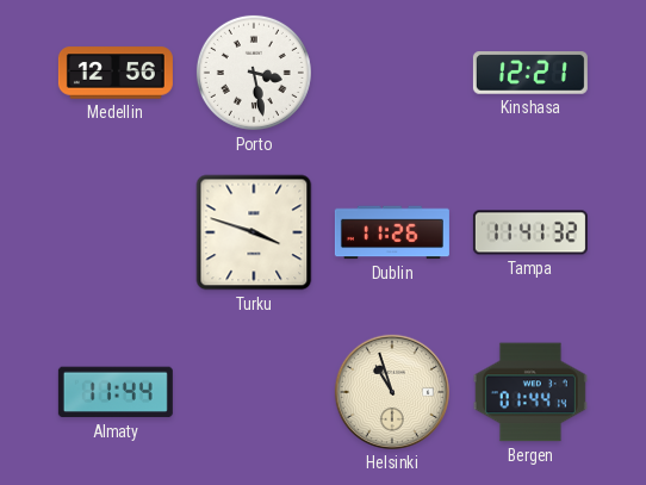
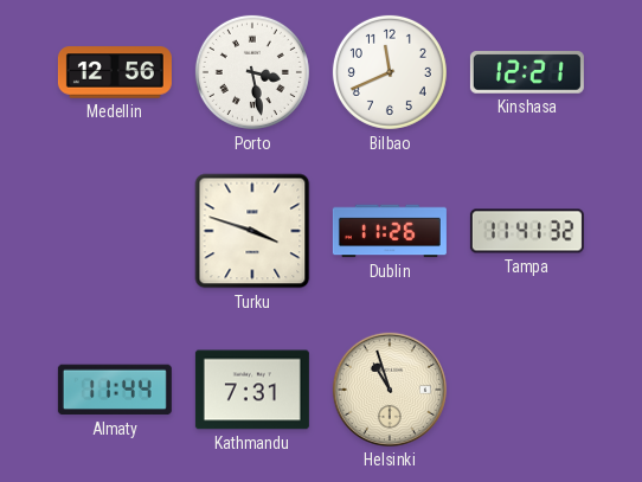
Bilbao: none -> 11:41
Kathmandu: none -> 7:31
Bergen: 01:44 -> none
